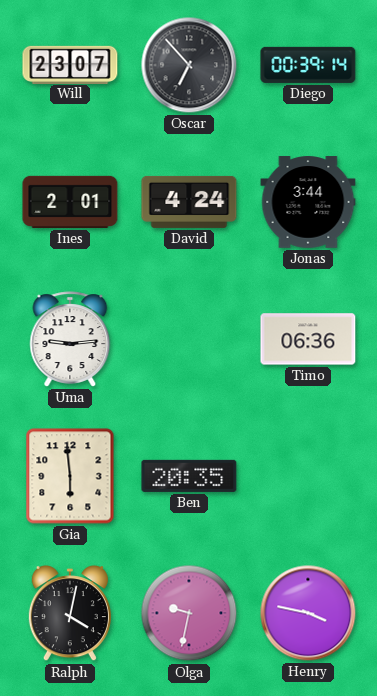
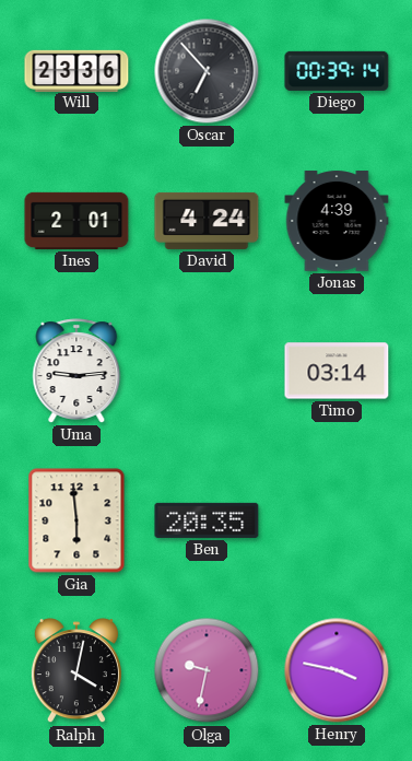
Will: 23:07 -> 23:36
Jonas: 3:44 -> 4:39
Timo: 06:36 -> 03:14
